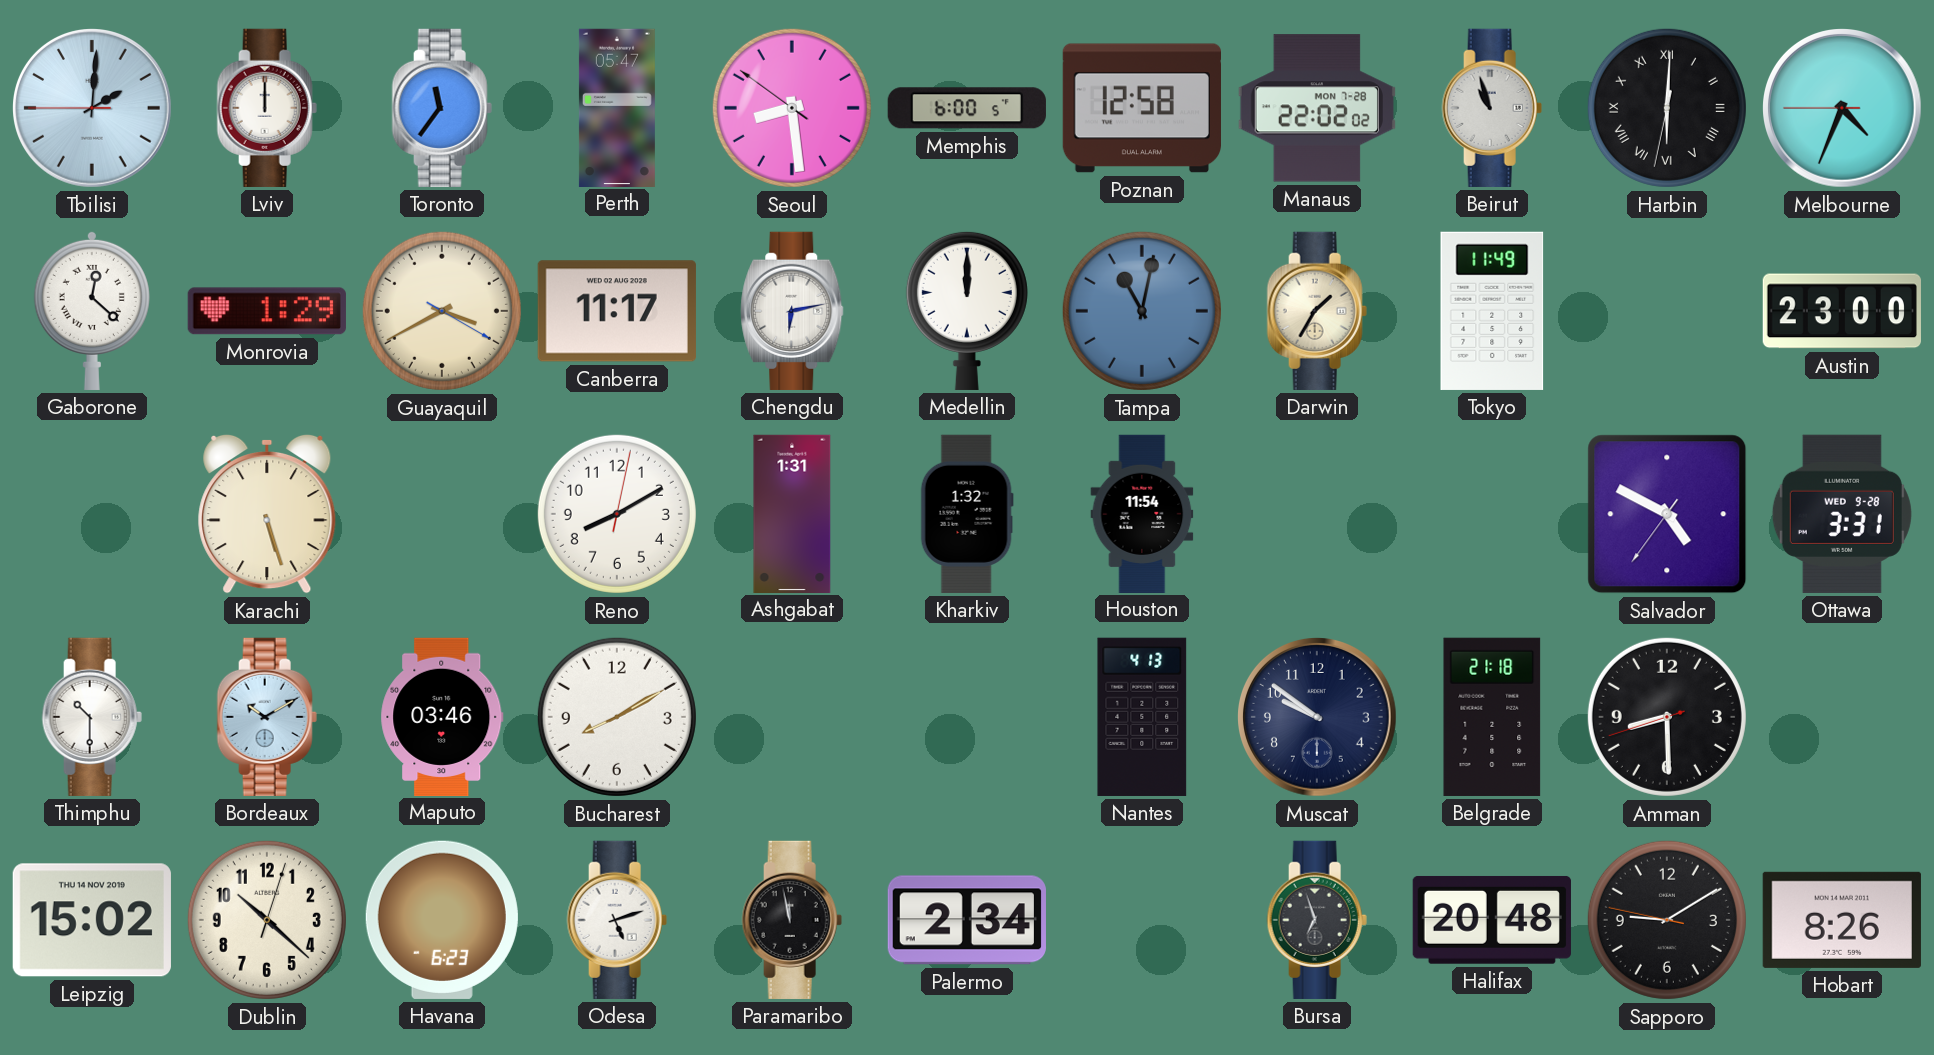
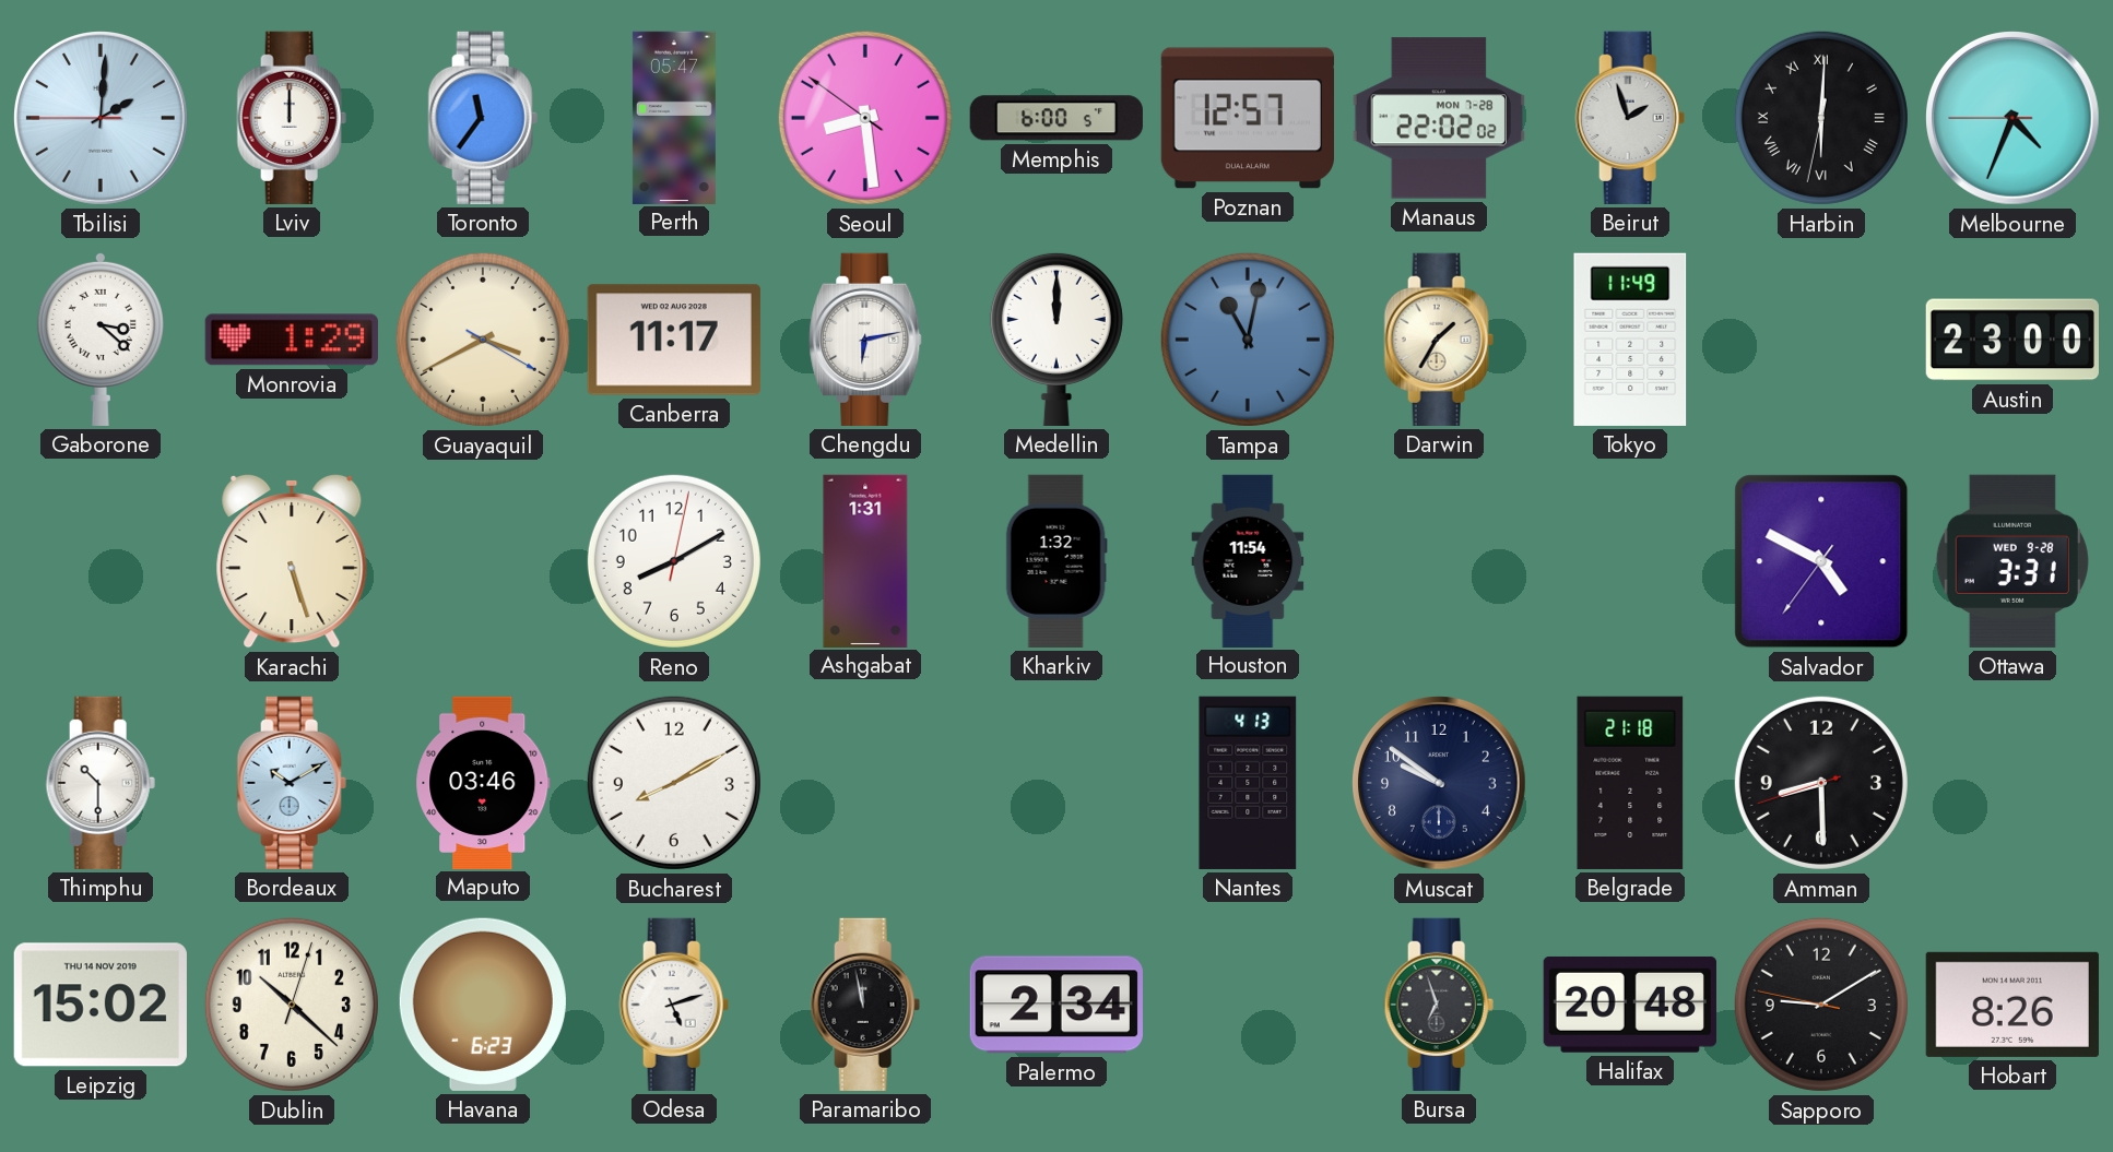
Poznan: 12:58 -> 12:57
Beirut: 10:57 -> 1:57
Gaborone: 12:22 -> 3:22
